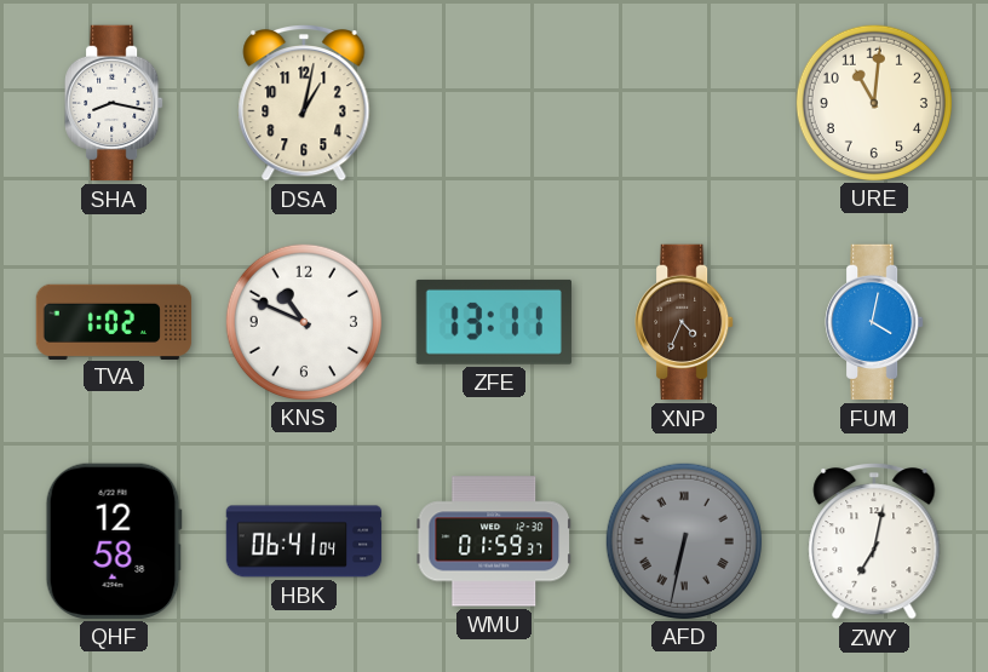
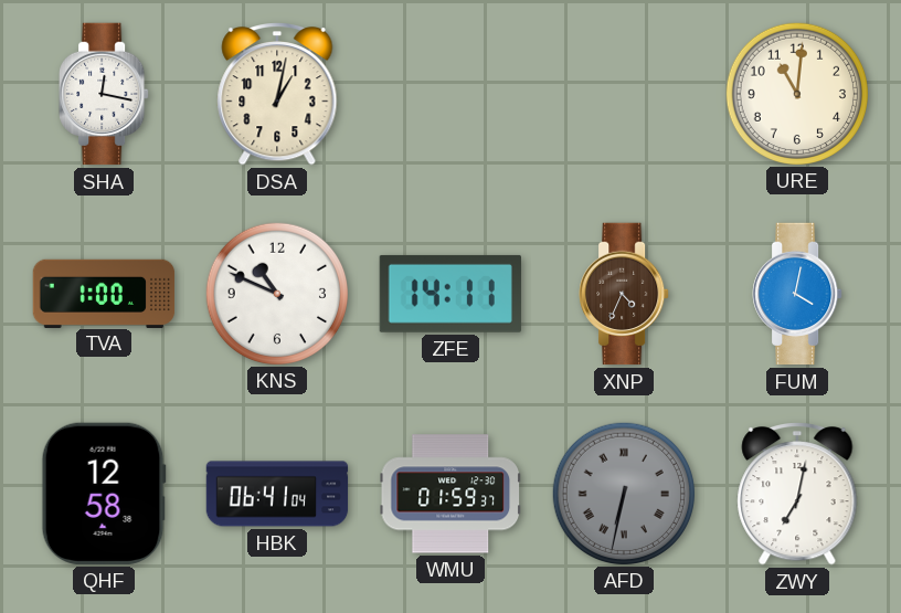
SHA: 8:17 -> 12:17
TVA: 1:02 -> 1:00
ZFE: 13:11 -> 14:11
